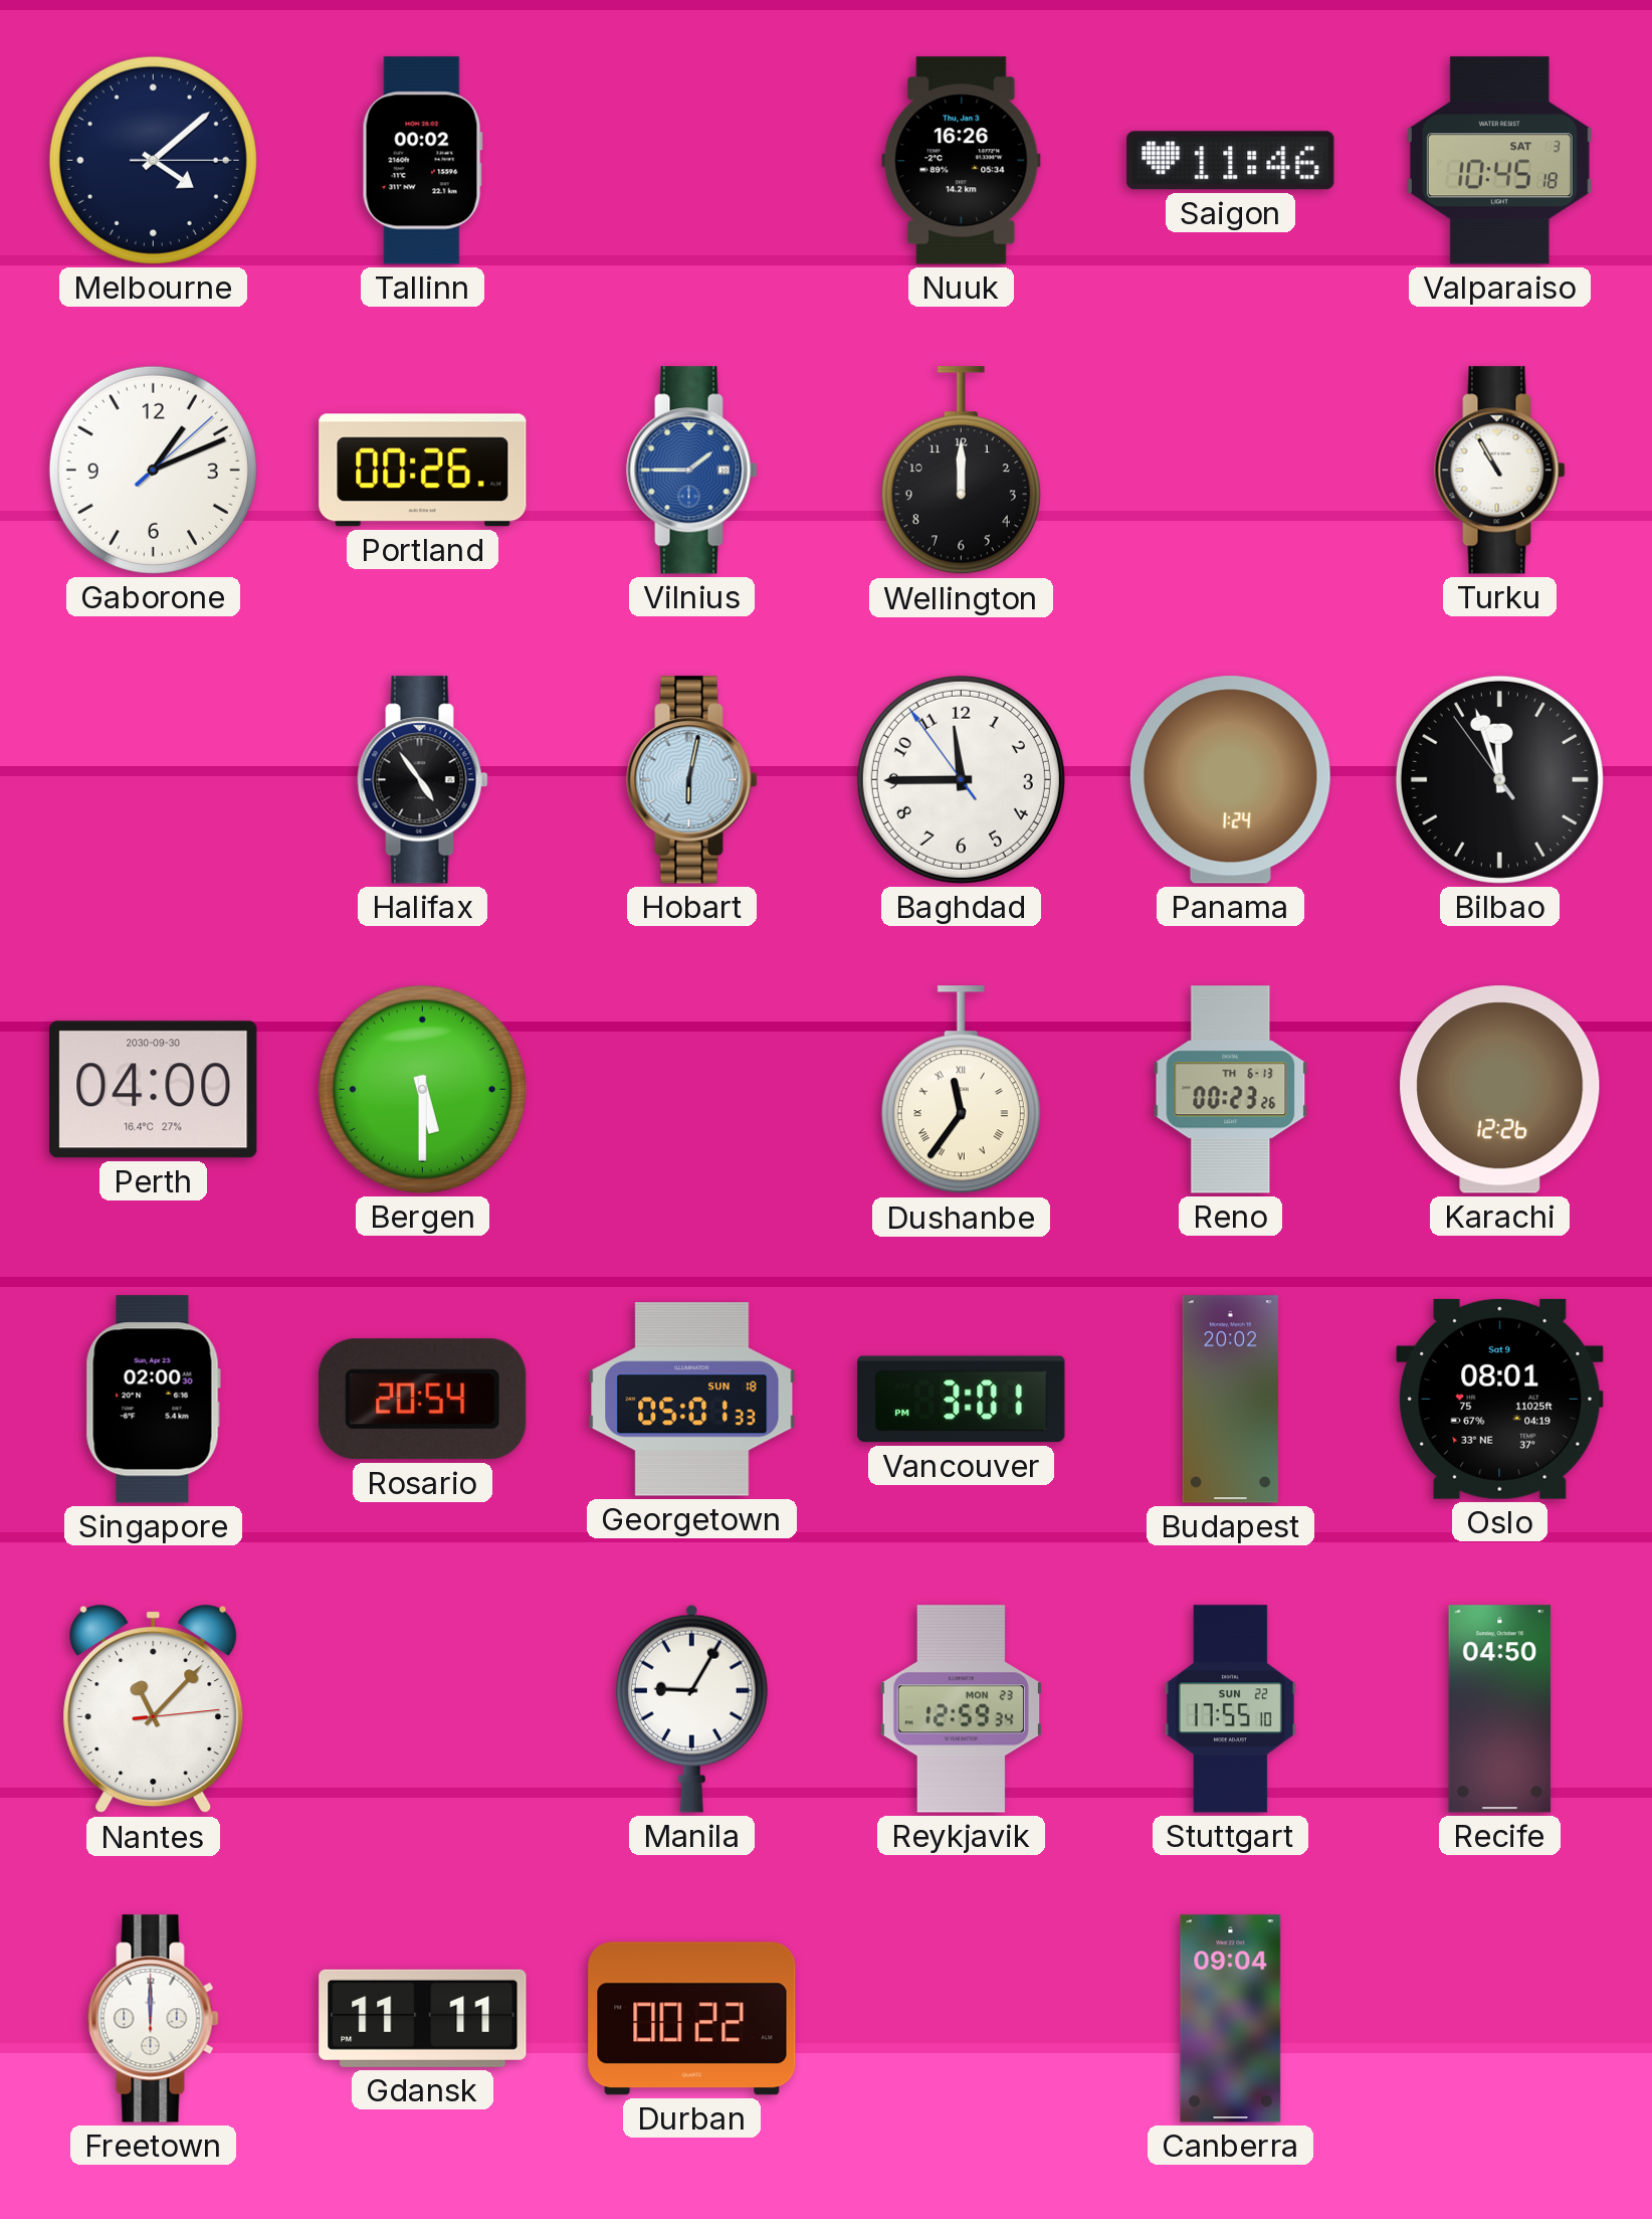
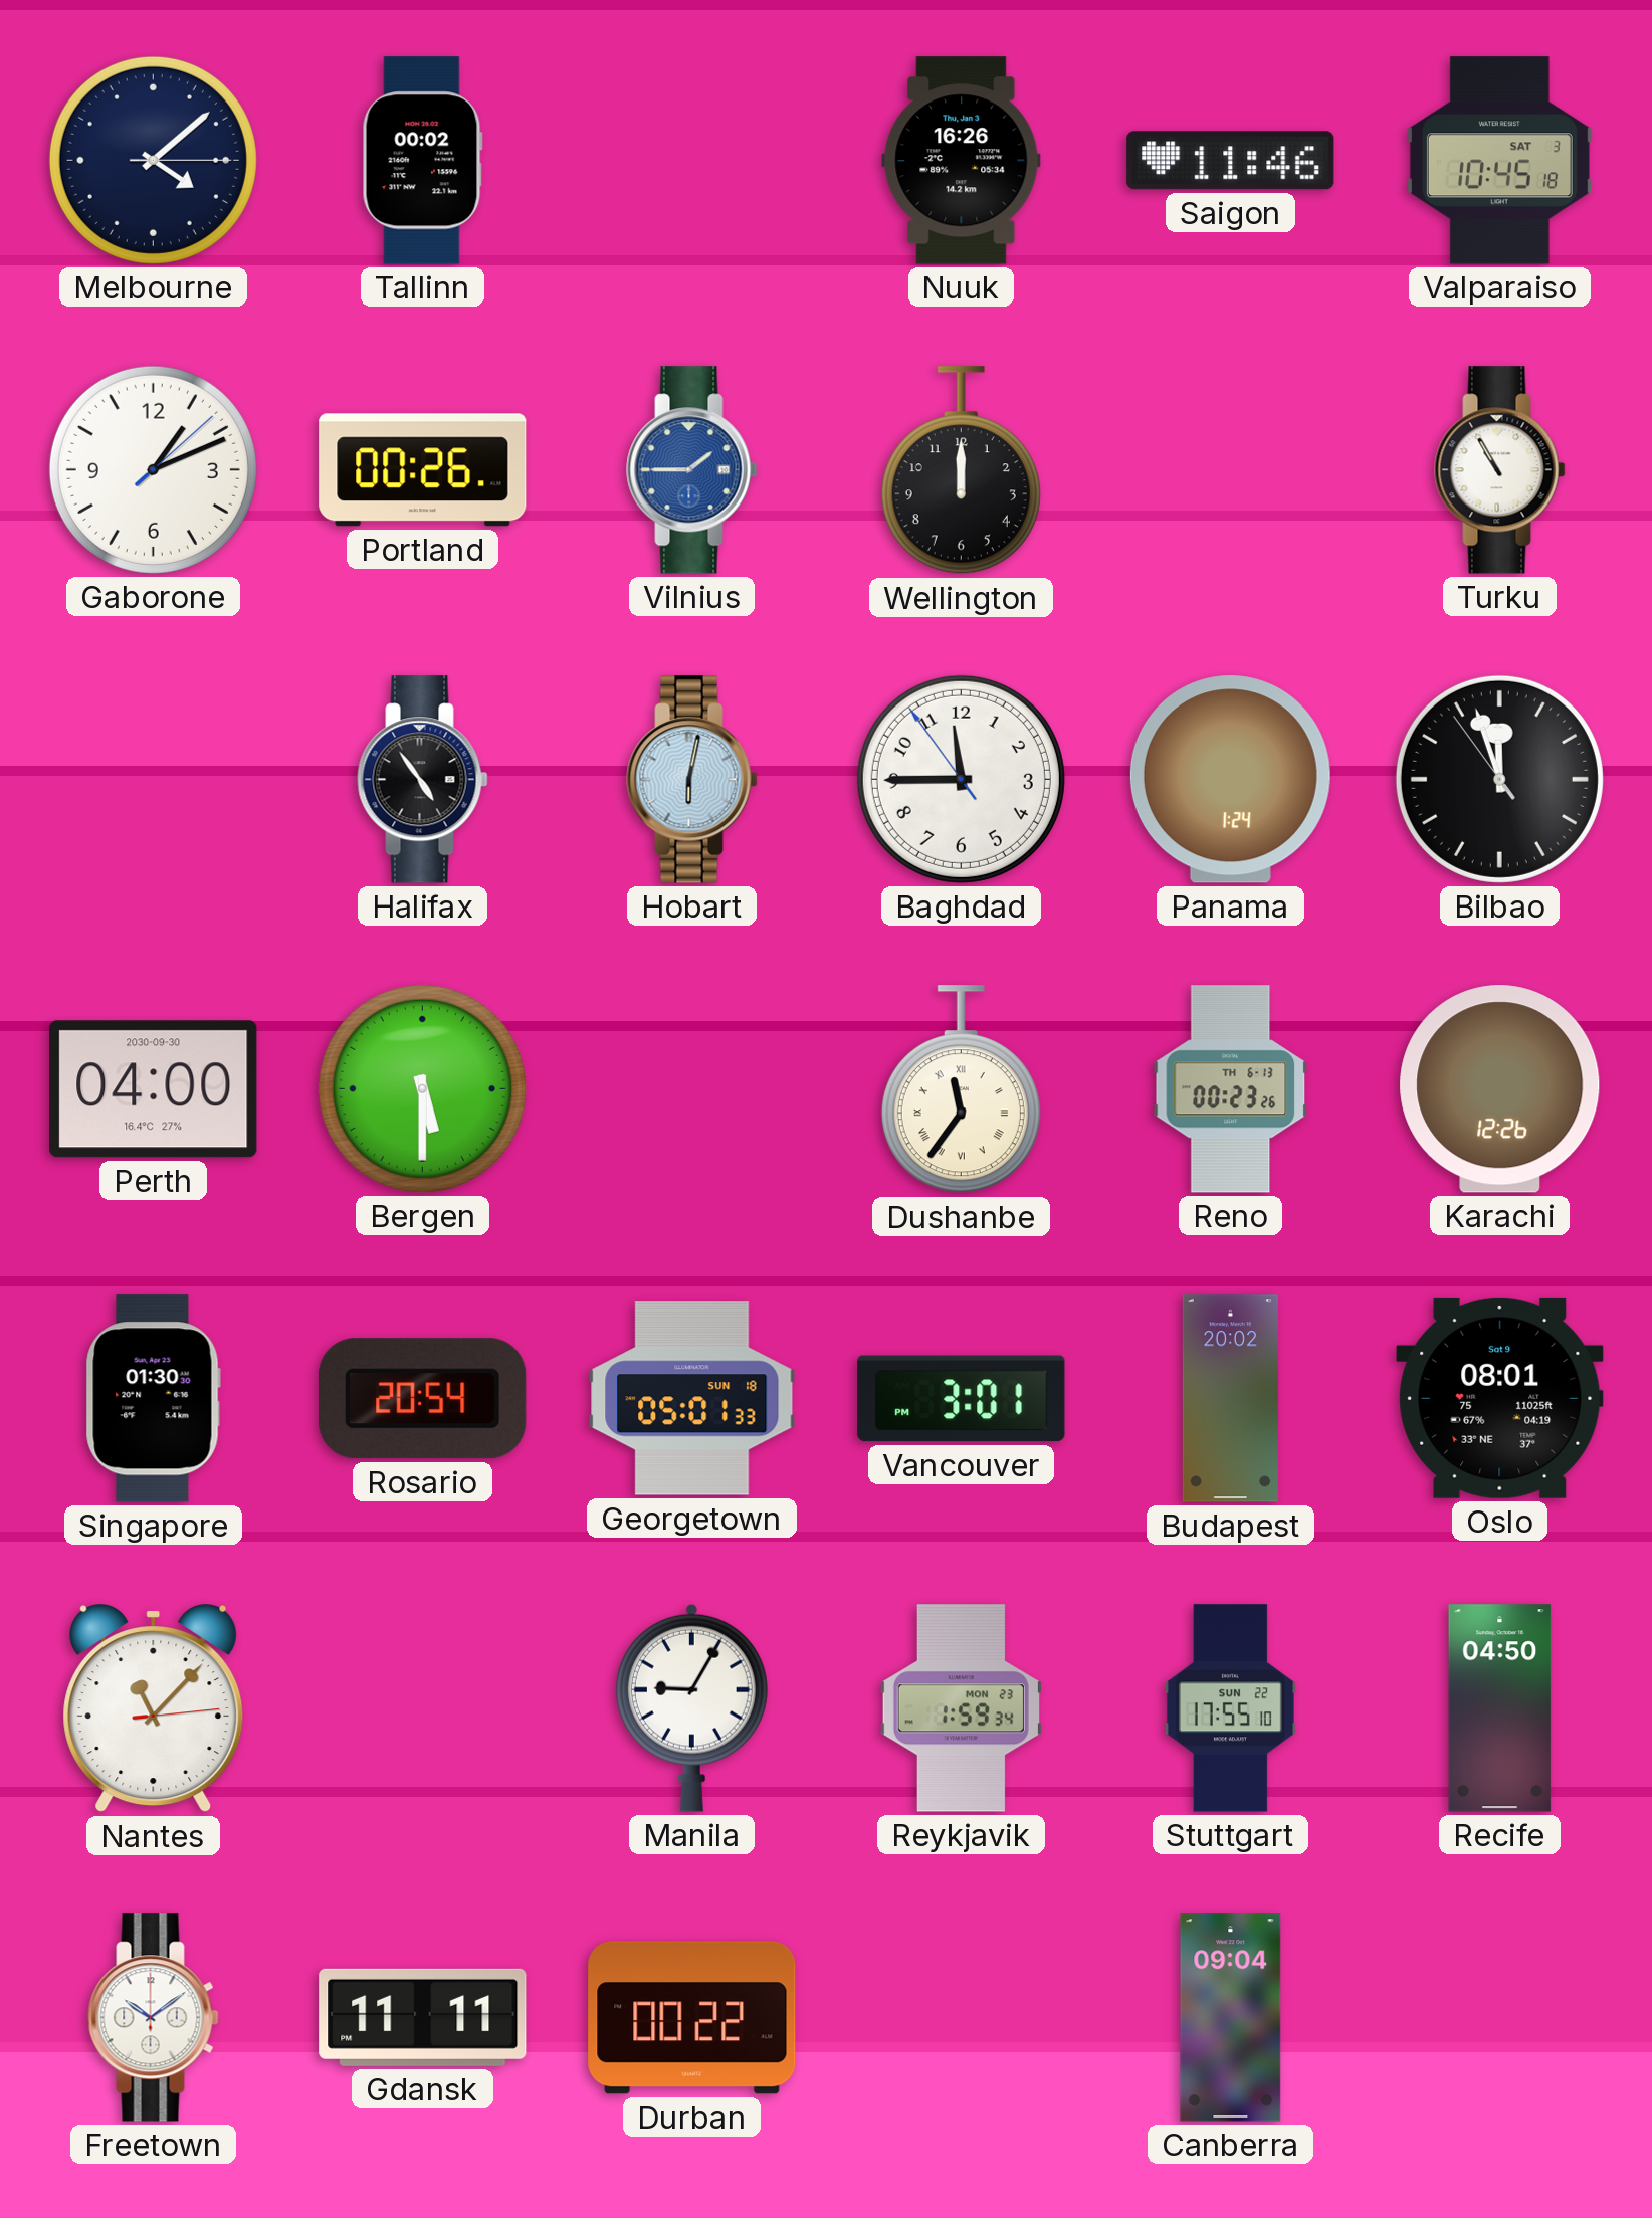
Singapore: 02:00 -> 01:30
Reykjavik: 12:59 -> 1:59
Freetown: 12:00 -> 10:09
